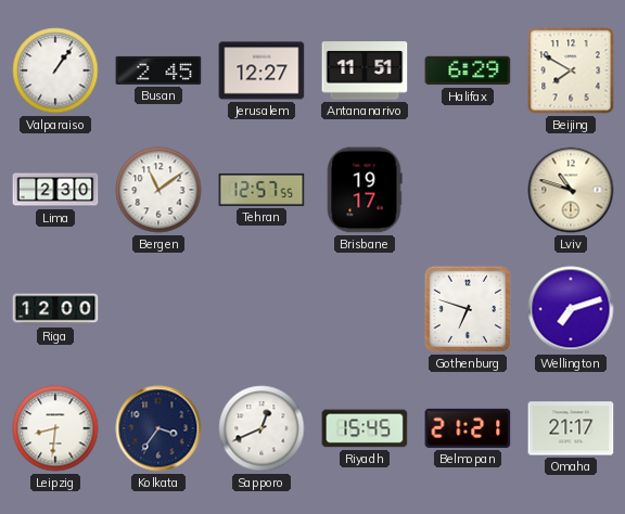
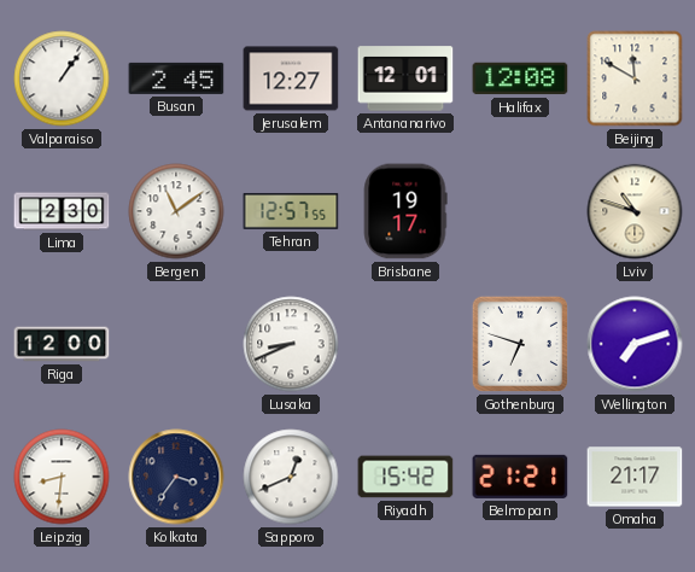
Antananarivo: 11:51 -> 12:01
Halifax: 6:29 -> 12:08
Beijing: 7:50 -> 11:50
Lusaka: none -> 8:41
Riyadh: 15:45 -> 15:42
